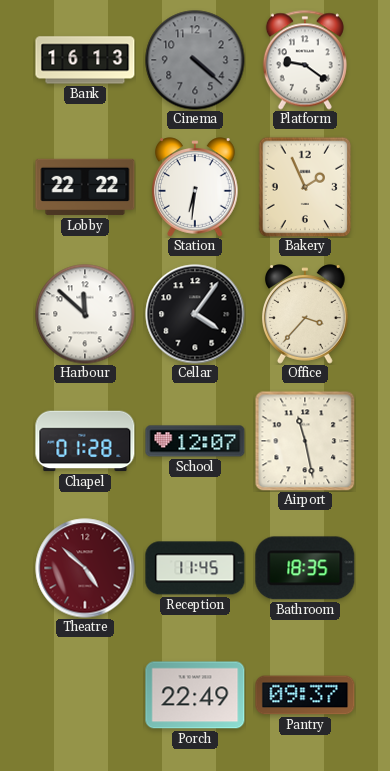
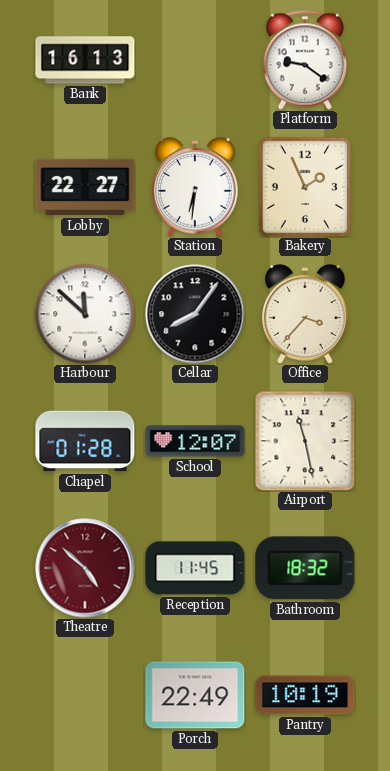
Cinema: 4:22 -> none
Lobby: 22:22 -> 22:27
Cellar: 4:06 -> 8:06
Bathroom: 18:35 -> 18:32
Pantry: 09:37 -> 10:19
